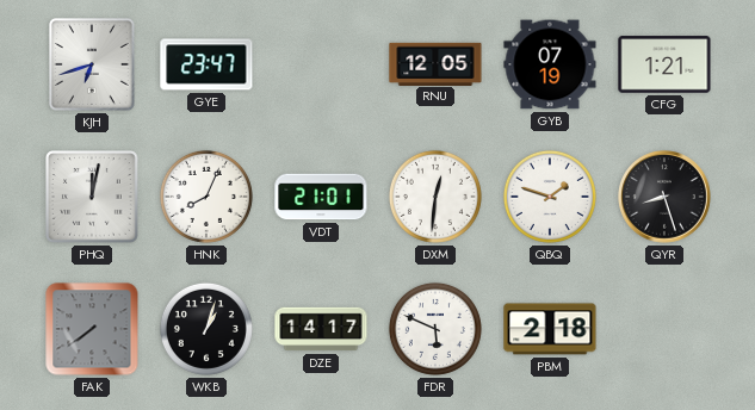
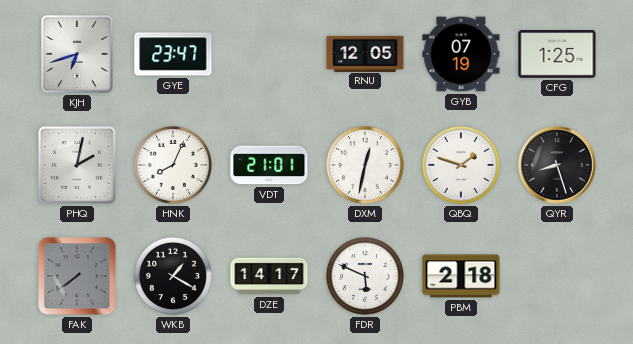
CFG: 1:21 -> 1:25
PHQ: 12:02 -> 2:02
DXM: 12:31 -> 12:32
WKB: 1:03 -> 1:20
